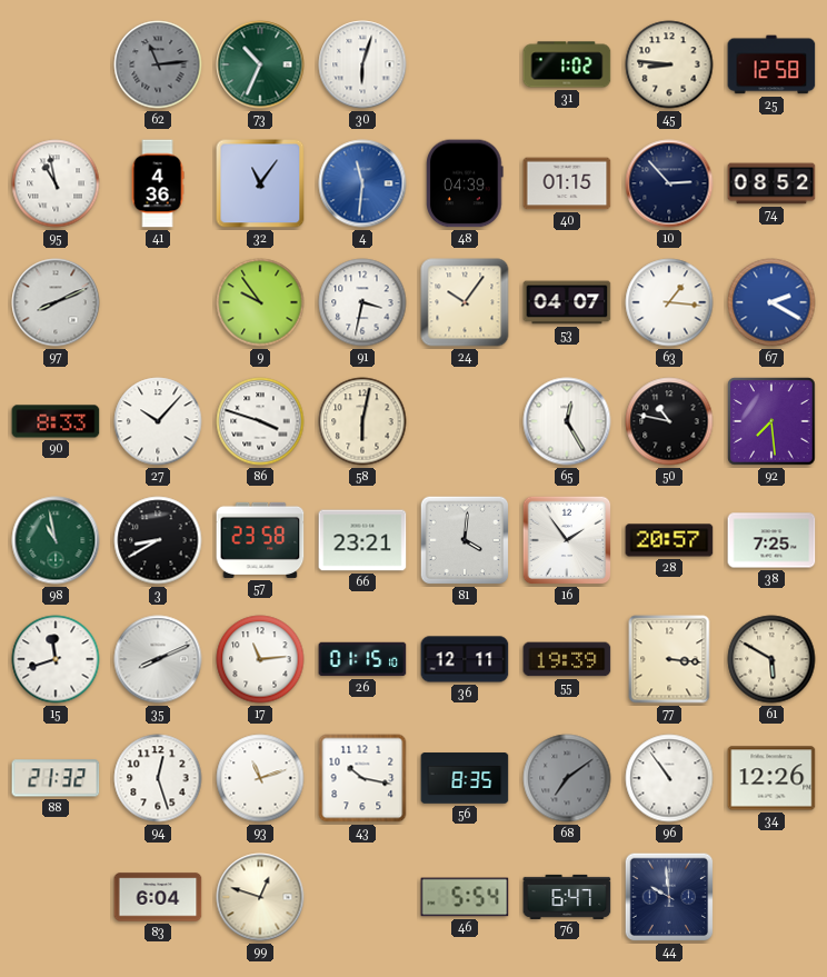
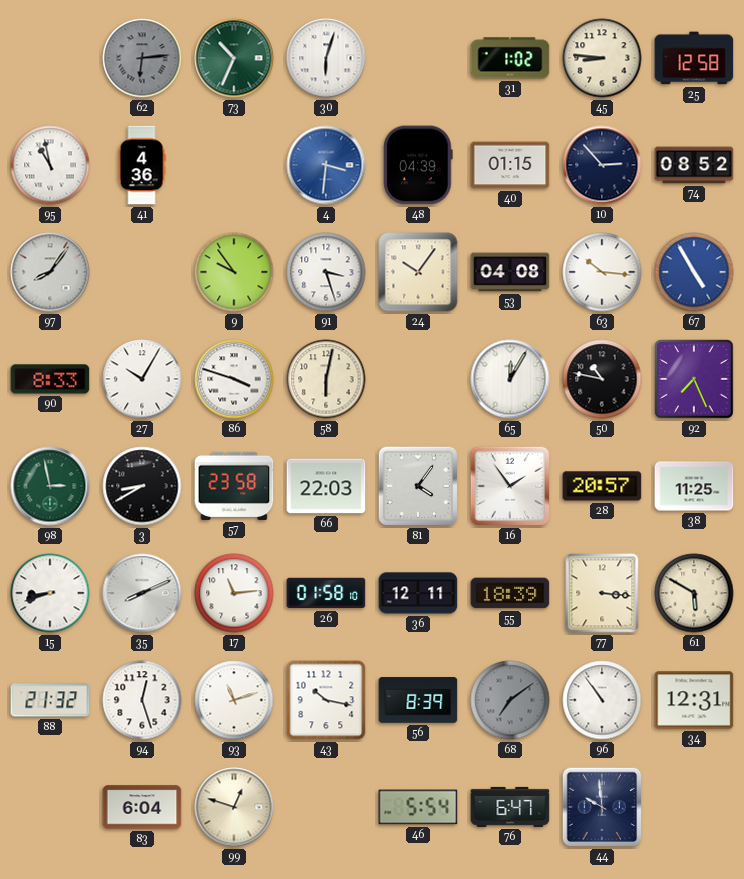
62: 11:14 -> 6:14
32: 11:06 -> none
4: 11:31 -> 3:31
97: 8:11 -> 8:06
91: 3:32 -> 3:27
53: 04:07 -> 04:08
63: 1:16 -> 10:16
67: 2:20 -> 4:55
27: 10:07 -> 10:05
65: 12:25 -> 12:05
92: 7:29 -> 7:26
98: 10:58 -> 2:58
66: 23:21 -> 22:03
81: 4:01 -> 4:06
38: 7:25 -> 11:25
15: 11:42 -> 8:42
26: 01:15 -> 01:58
55: 19:39 -> 18:39
56: 8:35 -> 8:39
34: 12:26 -> 12:31
